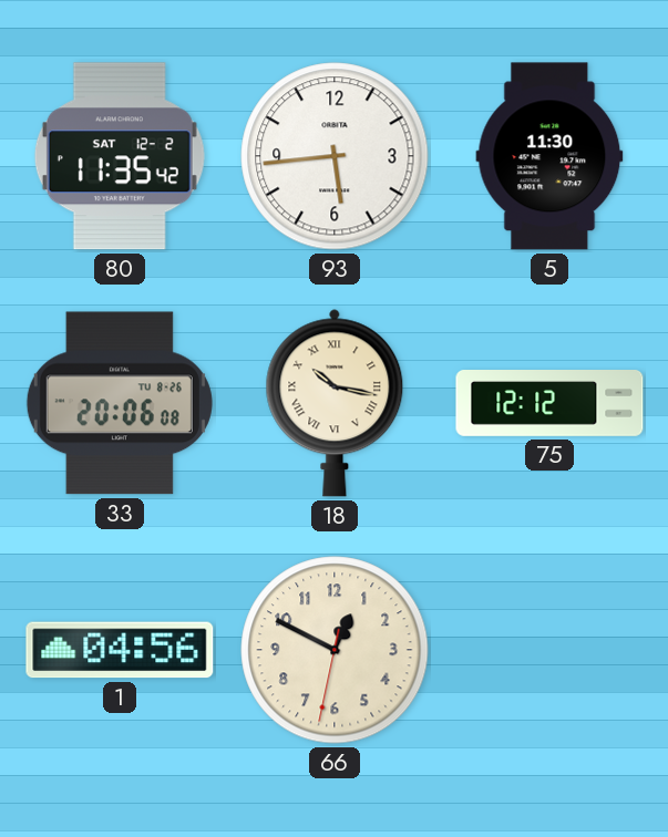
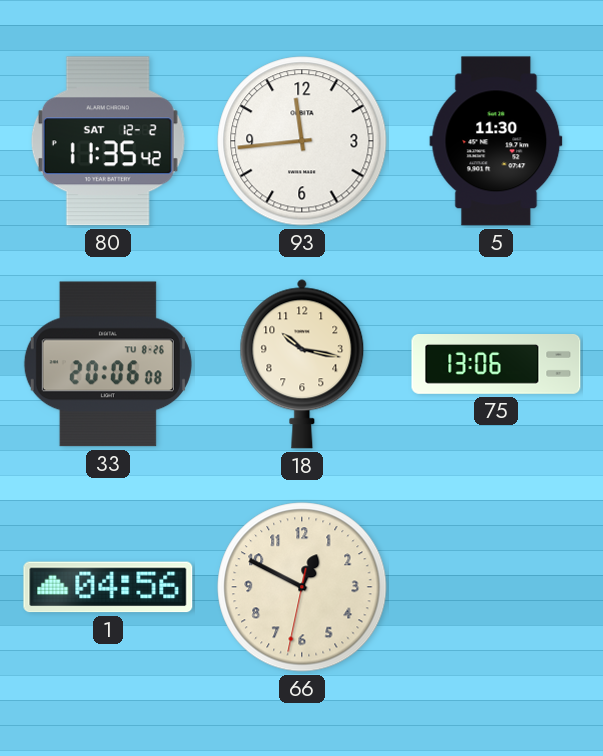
93: 5:44 -> 11:44
18 numerals: Roman -> Arabic
75: 12:12 -> 13:06
